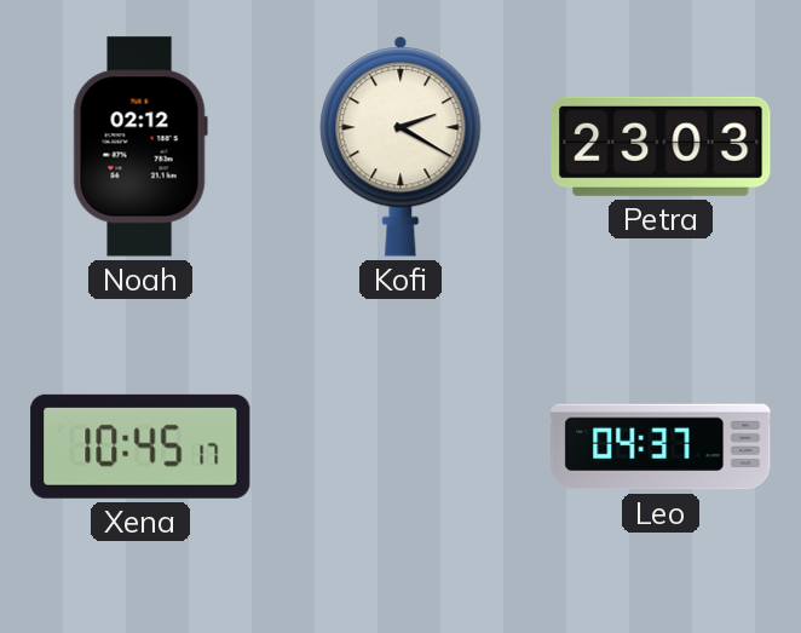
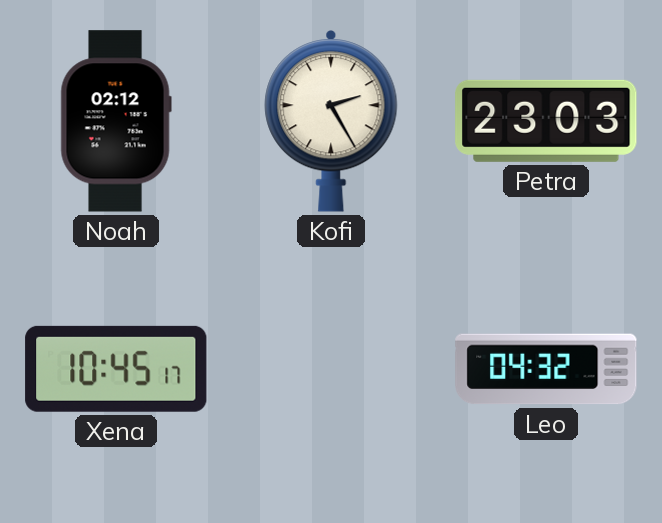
Kofi: 2:20 -> 2:25
Leo: 04:37 -> 04:32
